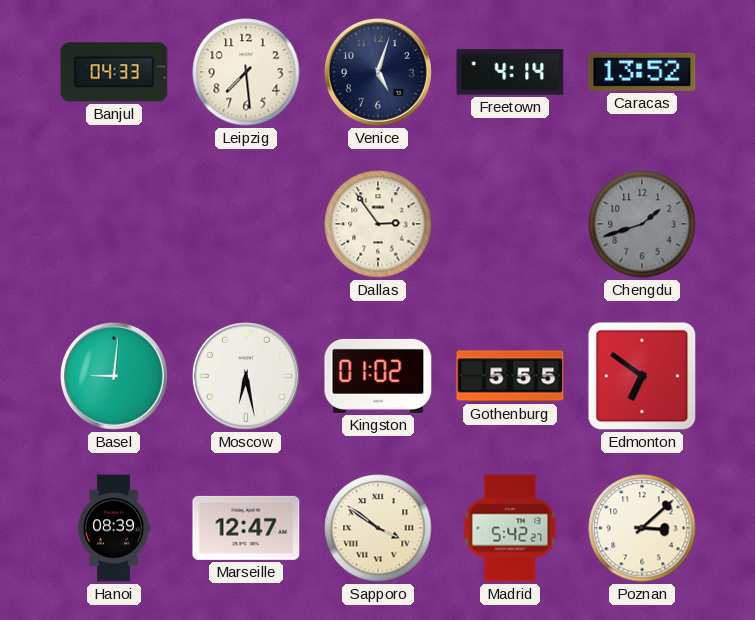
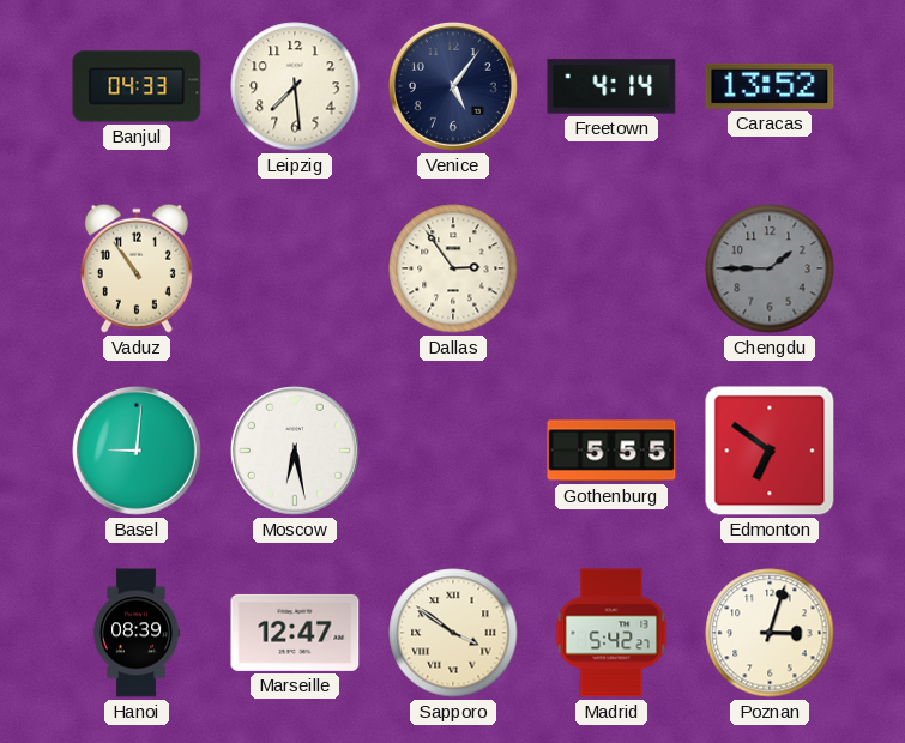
Venice: 5:03 -> 5:06
Vaduz: none -> 10:54
Chengdu: 1:42 -> 1:45
Kingston: 01:02 -> none
Poznan: 3:08 -> 3:03
